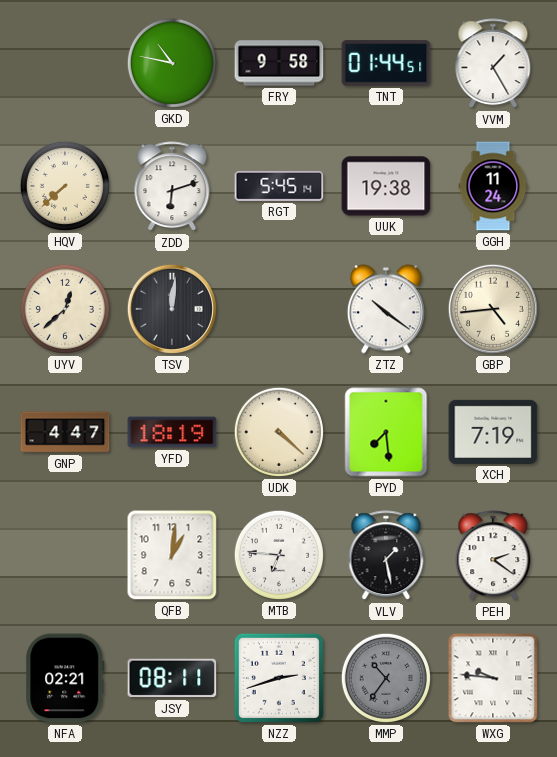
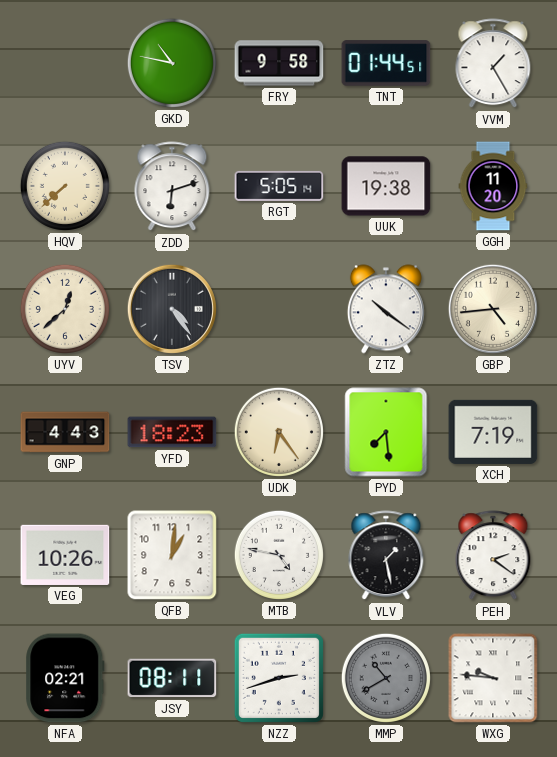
RGT: 5:45 -> 5:05
GGH: 11:24 -> 11:20
TSV: 12:01 -> 4:24
GNP: 4:47 -> 4:43
YFD: 18:19 -> 18:23
UDK: 4:22 -> 6:24
VEG: none -> 10:26
MTB: 6:46 -> 4:47
MMP: 10:36 -> 10:40
